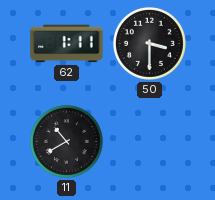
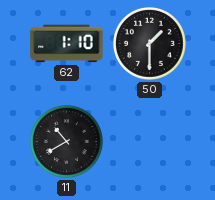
62: 1:11 -> 1:10
50: 3:30 -> 1:30
